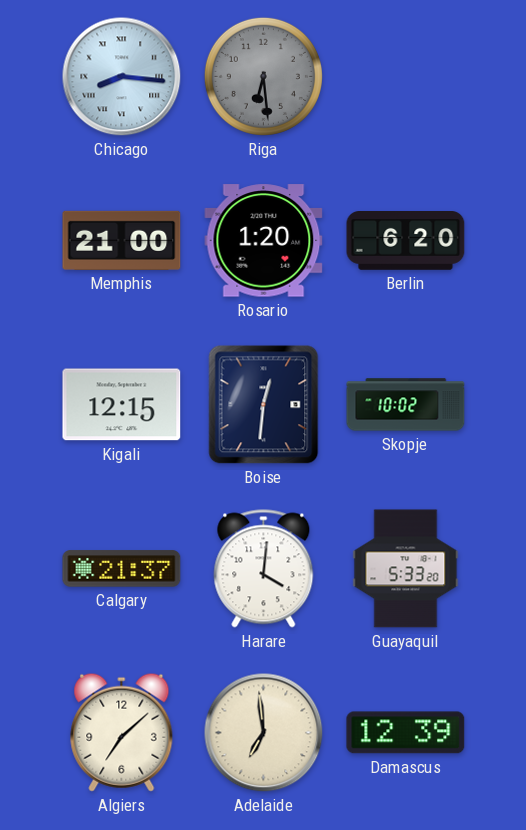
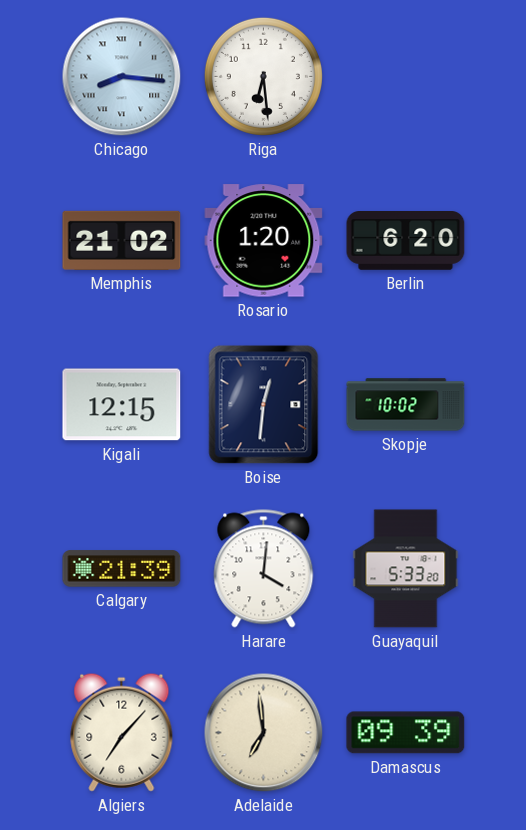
Riga dial: grey -> white
Memphis: 21:00 -> 21:02
Calgary: 21:37 -> 21:39
Algiers: 7:08 -> 7:07
Damascus: 12:39 -> 09:39
